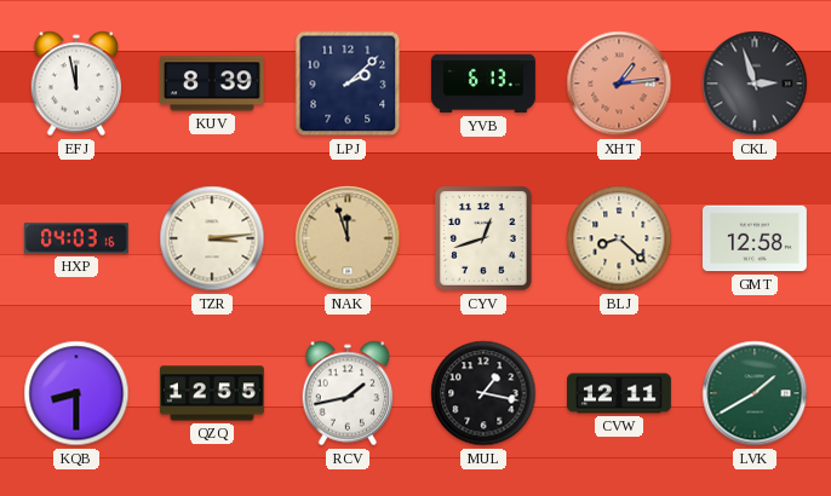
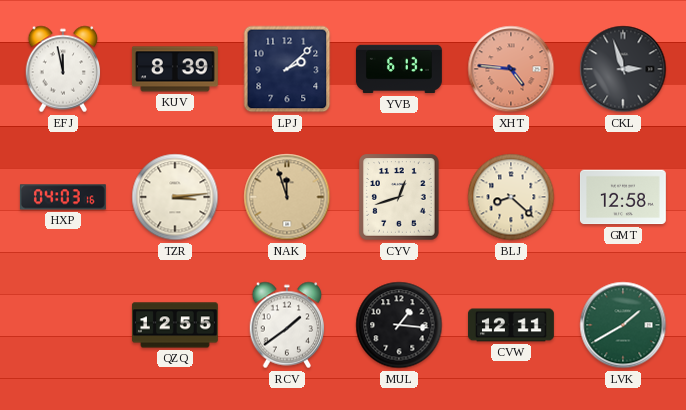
XHT: 1:14 -> 4:46
KQB: 8:30 -> none
RCV: 1:43 -> 1:39
MUL: 1:17 -> 1:16
